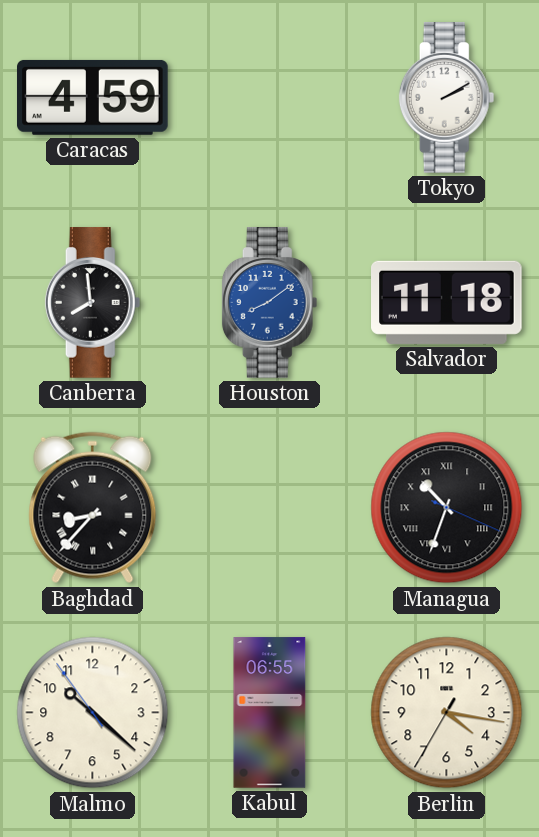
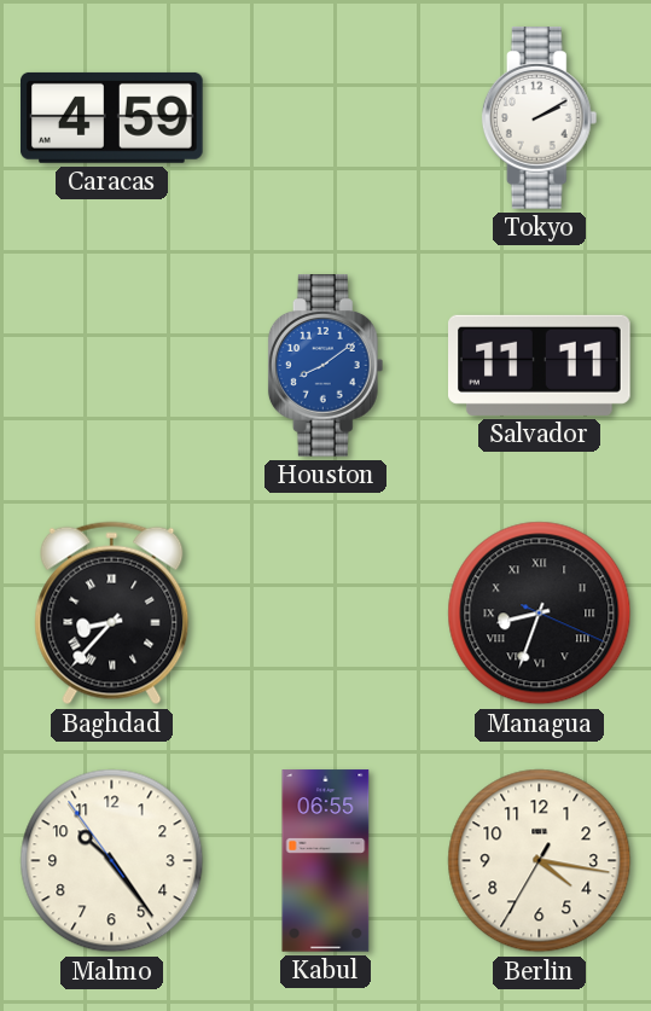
Canberra: 7:59 -> none
Salvador: 11:18 -> 11:11
Managua: 10:33 -> 8:33
Malmo: 10:21 -> 10:23
